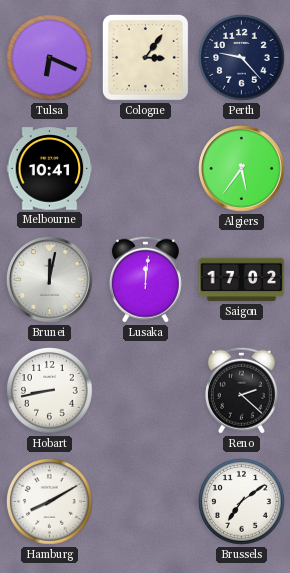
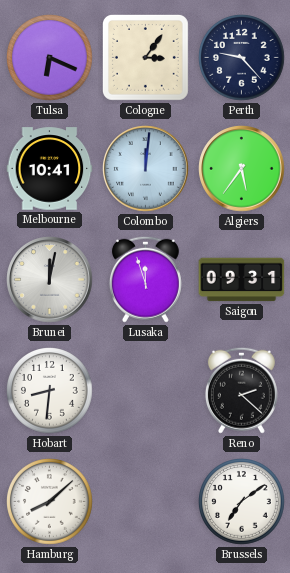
Colombo: none -> 12:01
Lusaka: 12:01 -> 11:57
Saigon: 17:02 -> 09:31
Hobart: 8:43 -> 8:31
Hamburg: 8:10 -> 8:08
